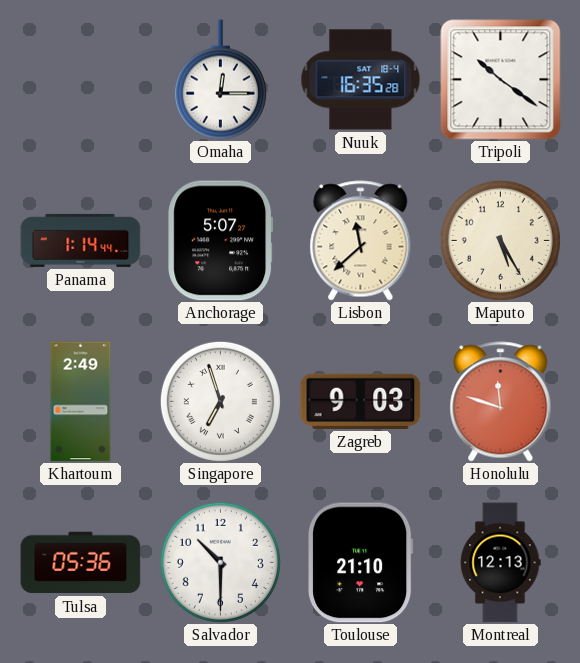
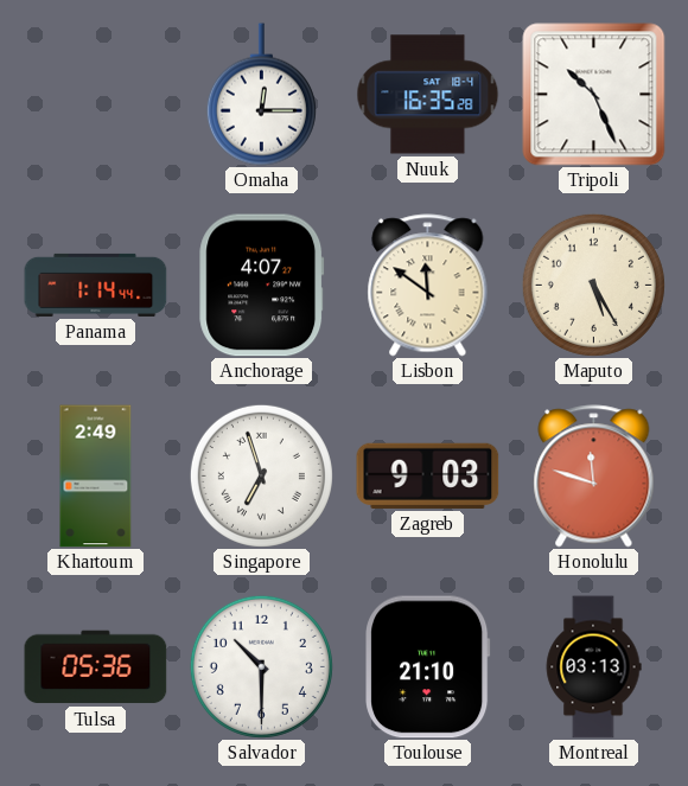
Tripoli: 10:21 -> 10:26
Anchorage: 5:07 -> 4:07
Lisbon: 11:38 -> 11:51
Montreal: 12:13 -> 03:13
